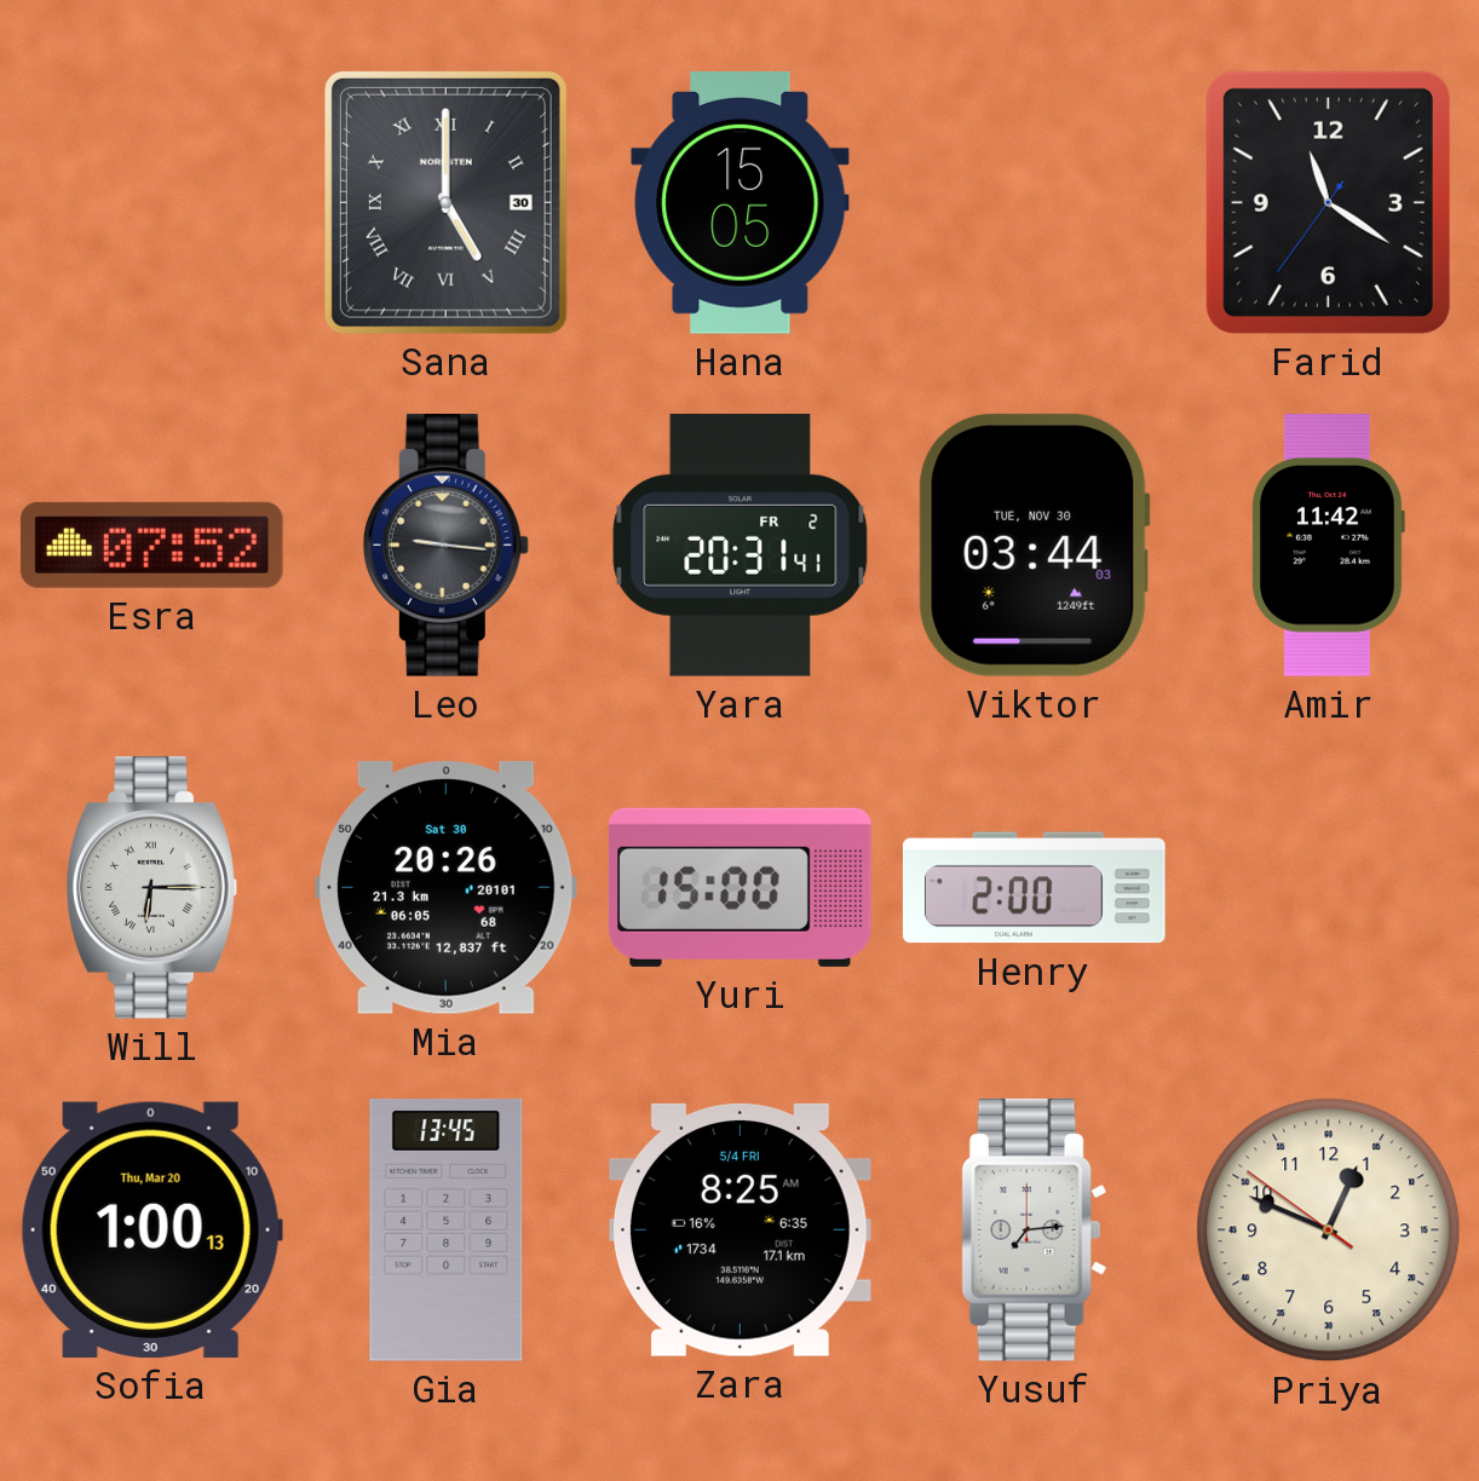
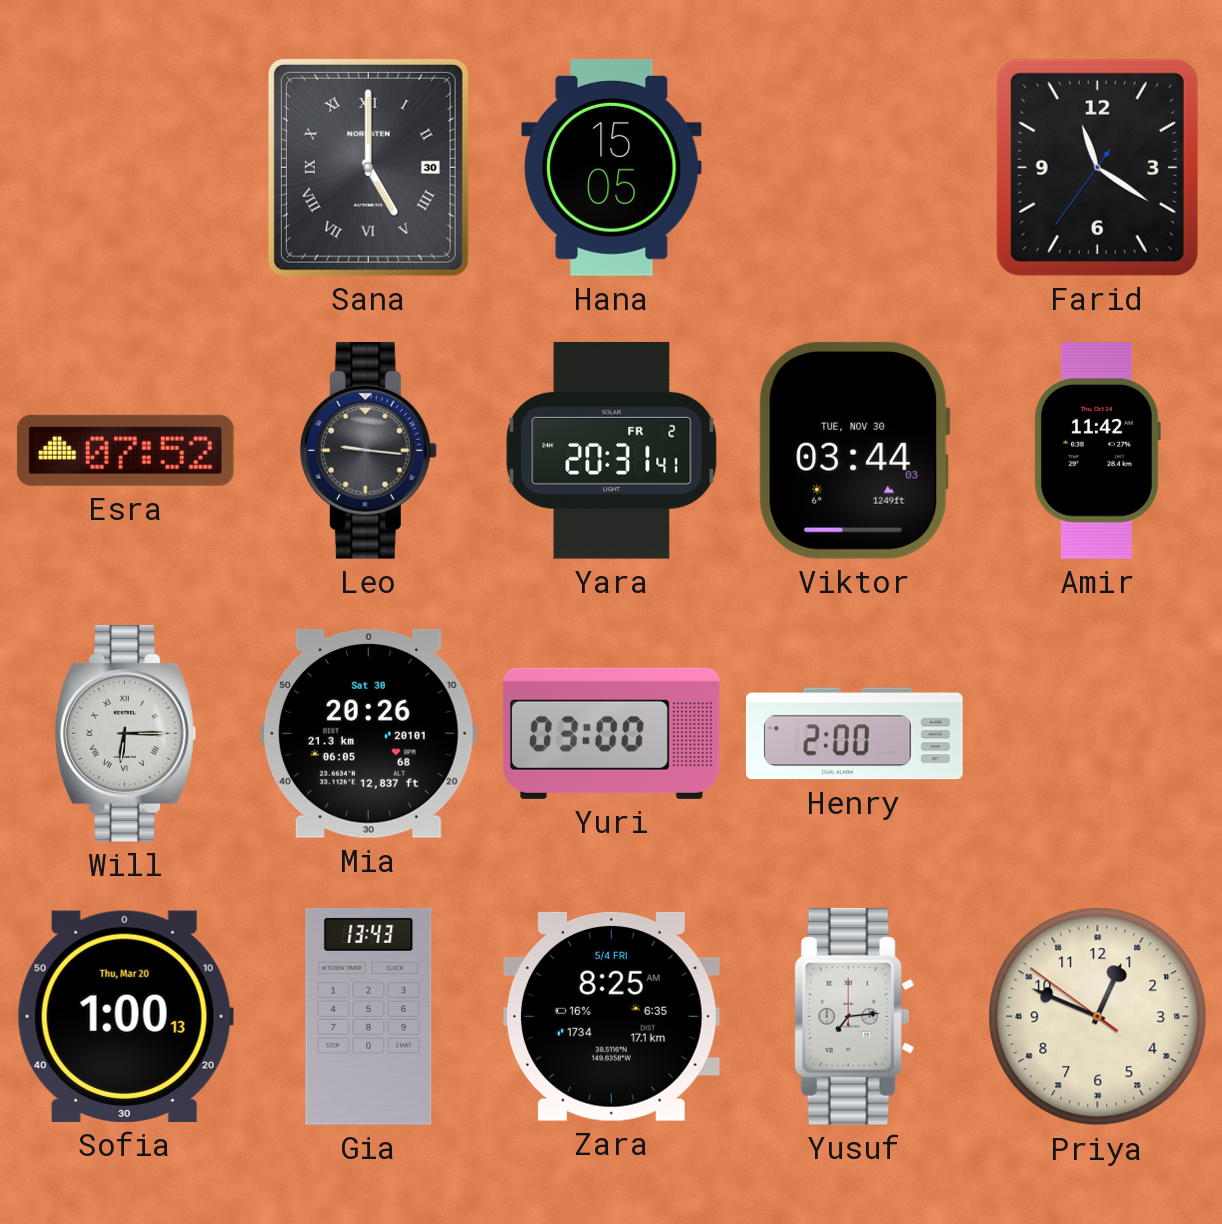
Yuri: 15:00 -> 03:00
Gia: 13:45 -> 13:43
